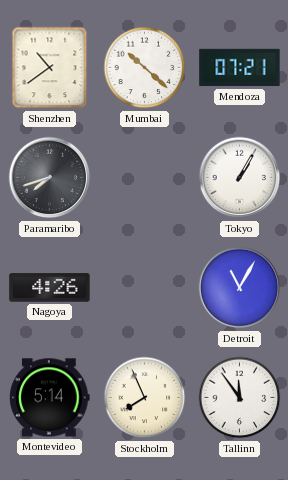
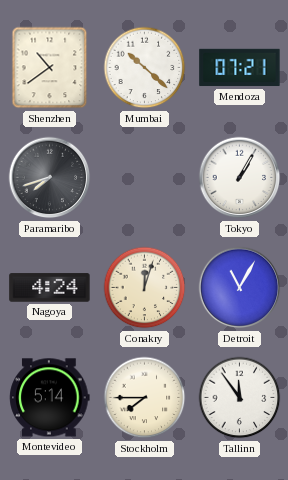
Nagoya: 4:26 -> 4:24
Conakry: none -> 12:03
Stockholm: 7:56 -> 7:45
